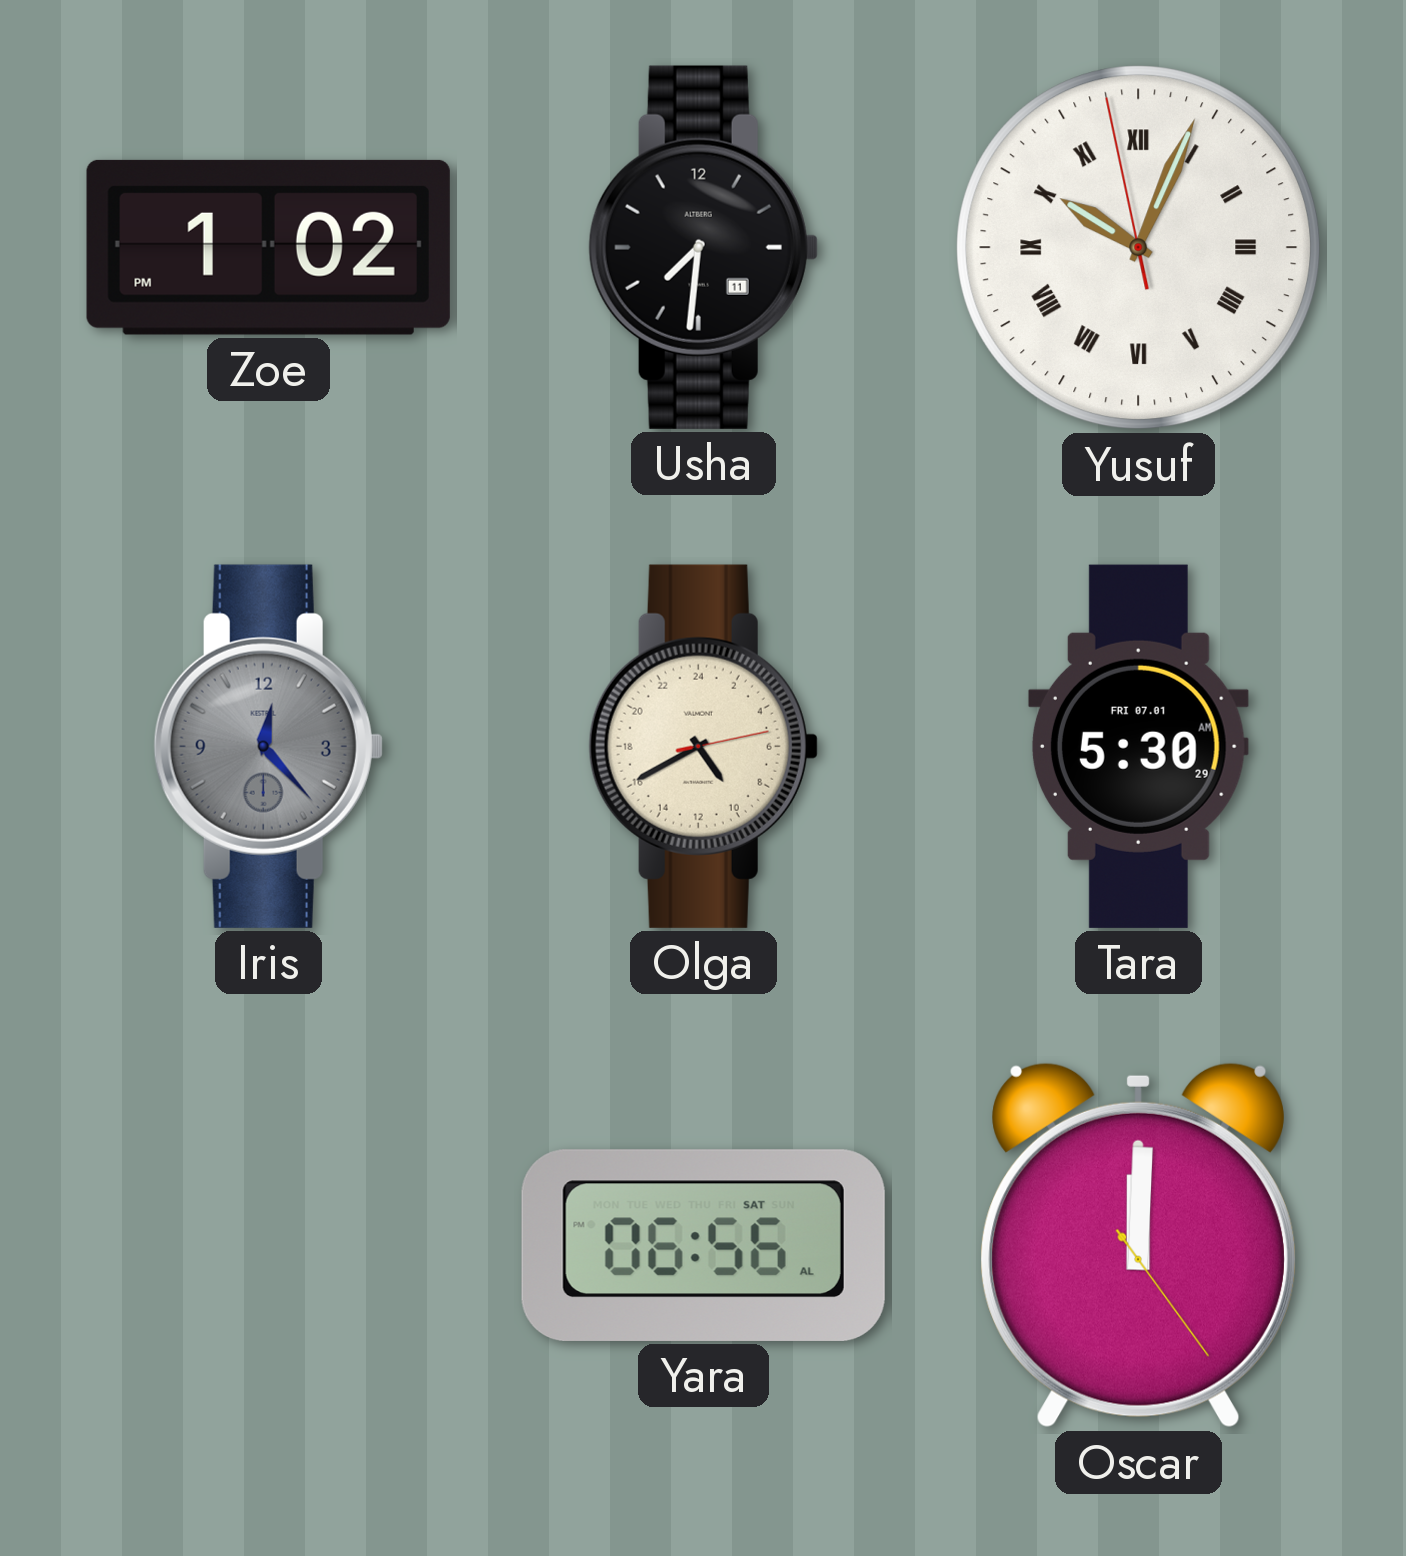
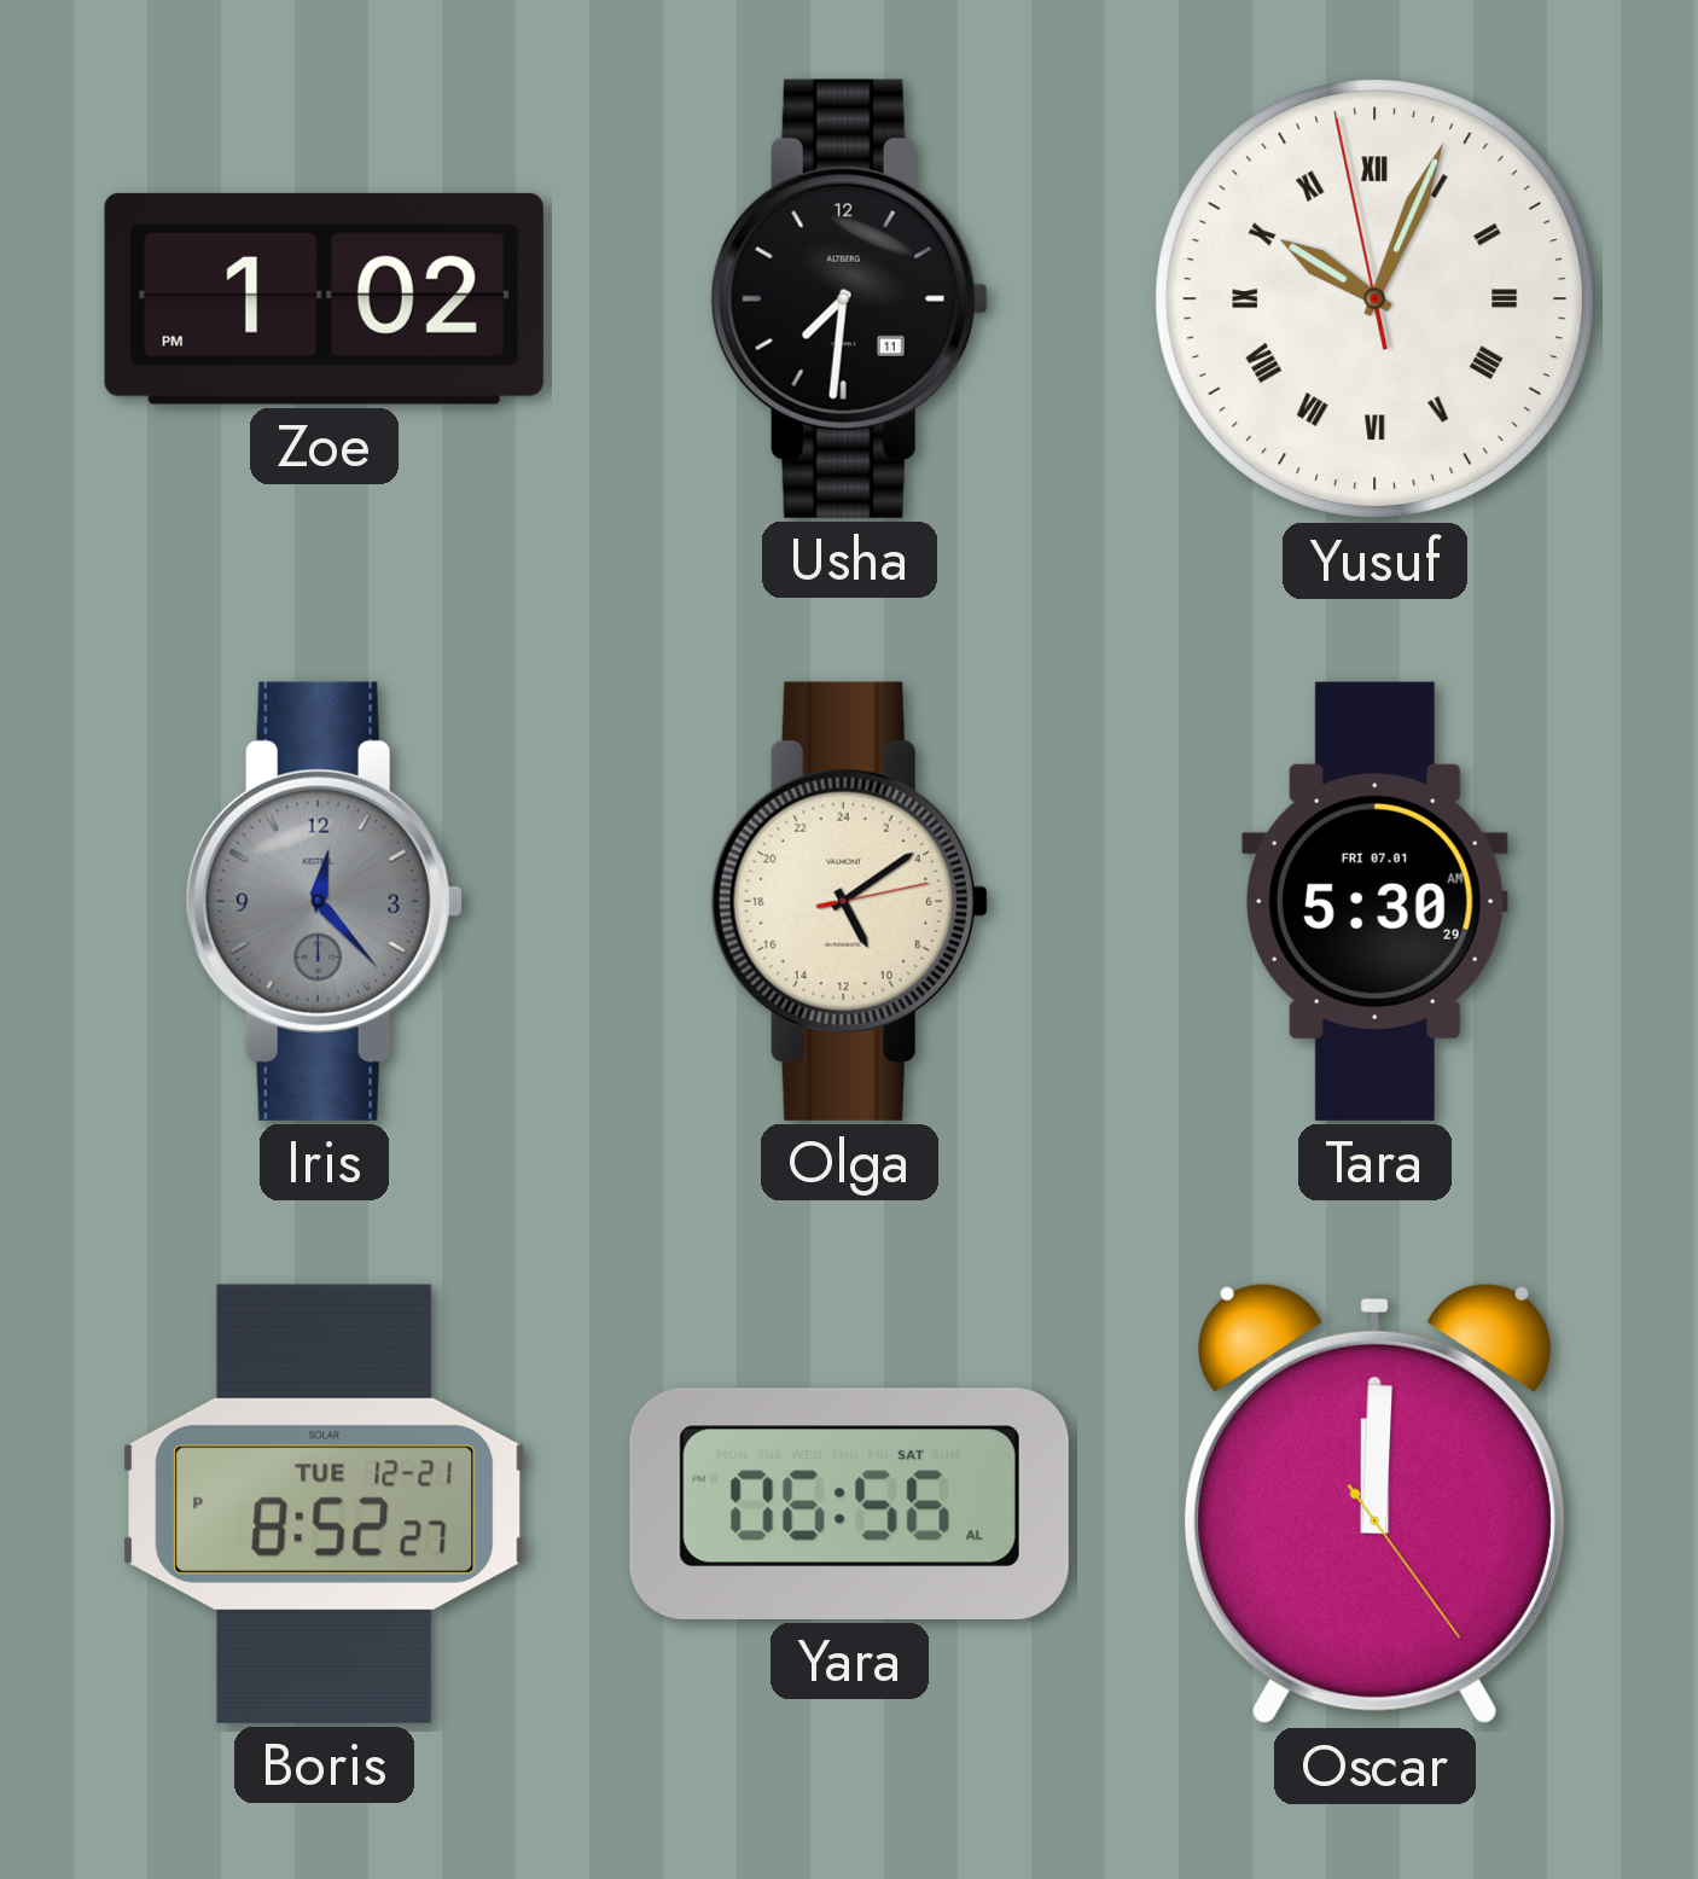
Olga: 9:40 -> 10:09
Boris: none -> 8:52
